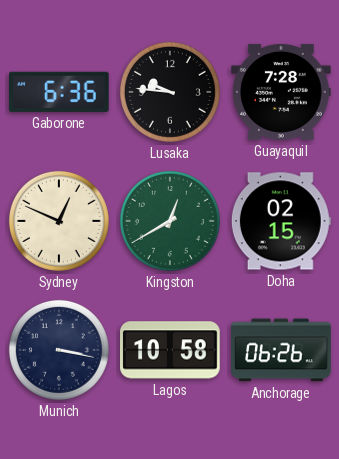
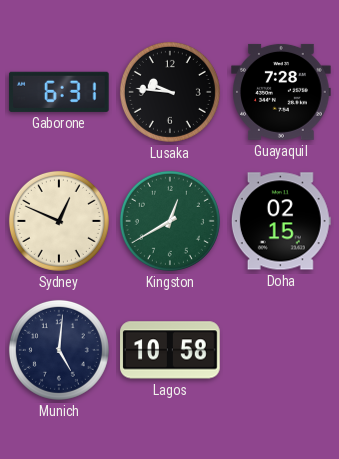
Gaborone: 6:36 -> 6:31
Munich: 3:17 -> 5:01
Anchorage: 06:26 -> none
